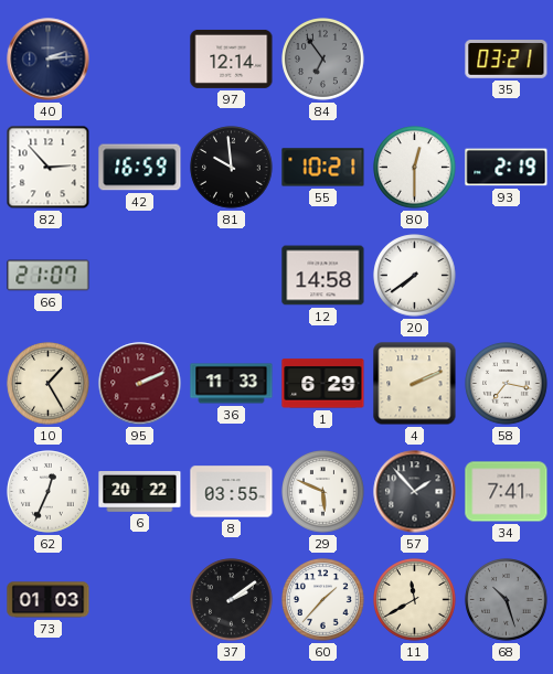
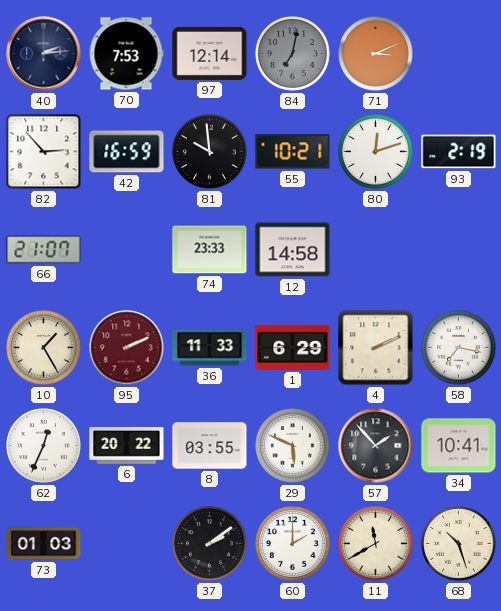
70: none -> 7:53
84: 6:54 -> 7:02
71: none -> 3:11
35: 03:21 -> none
80: 12:30 -> 12:12
74: none -> 23:33
20: 7:39 -> none
34: 7:41 -> 10:41
60: 1:37 -> 2:00
68 dial: grey -> cream
